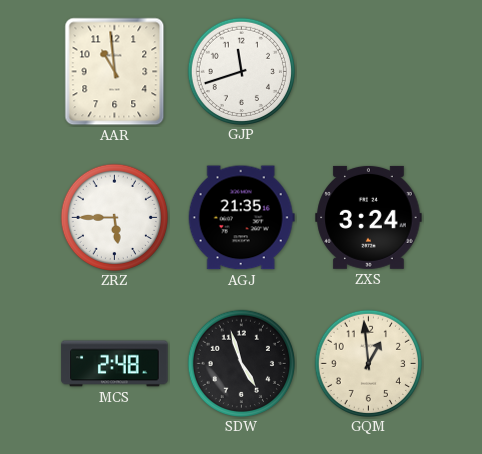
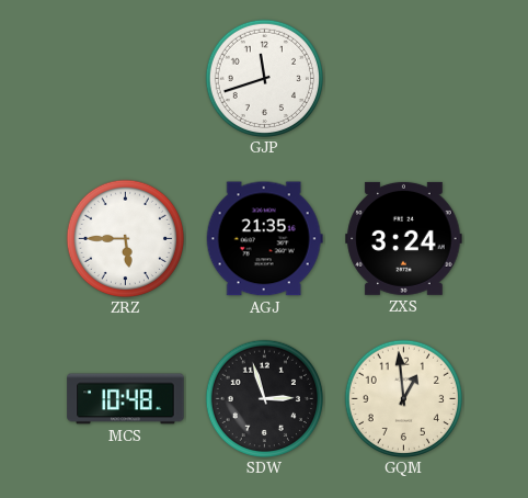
AAR: 10:59 -> none
MCS: 2:48 -> 10:48
SDW: 4:57 -> 2:57
